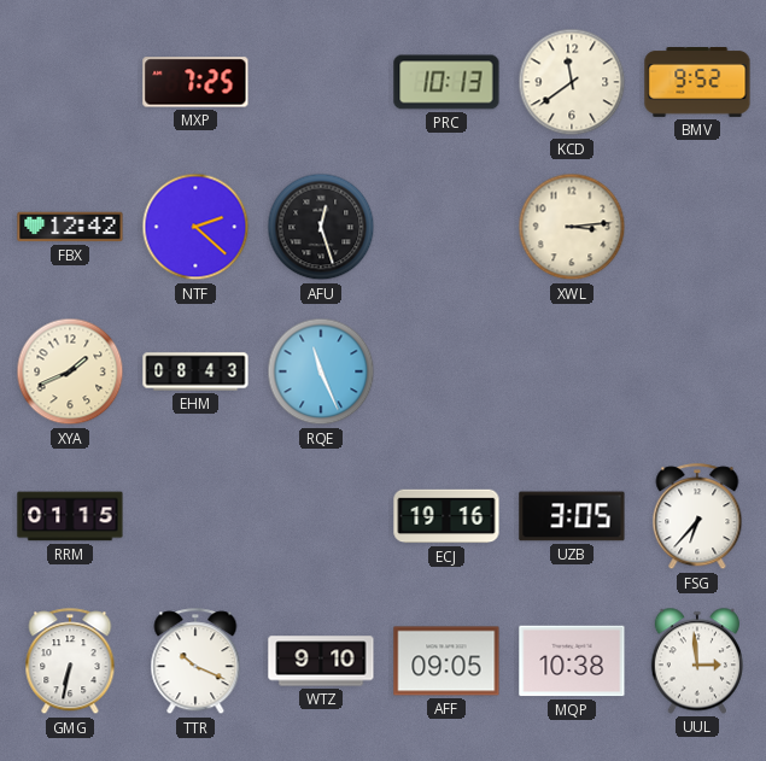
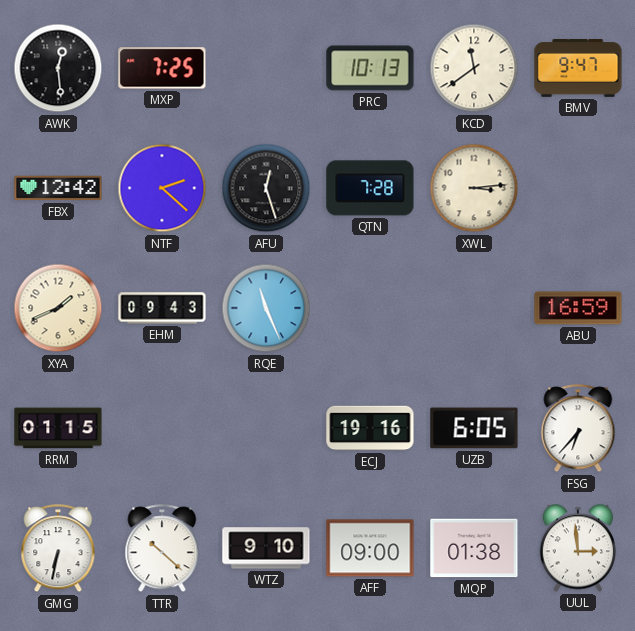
AWK: none -> 12:29
BMV: 9:52 -> 9:47
QTN: none -> 7:28
EHM: 08:43 -> 09:43
ABU: none -> 16:59
UZB: 3:05 -> 6:05
TTR: 10:19 -> 10:22
AFF: 09:05 -> 09:00
MQP: 10:38 -> 01:38
